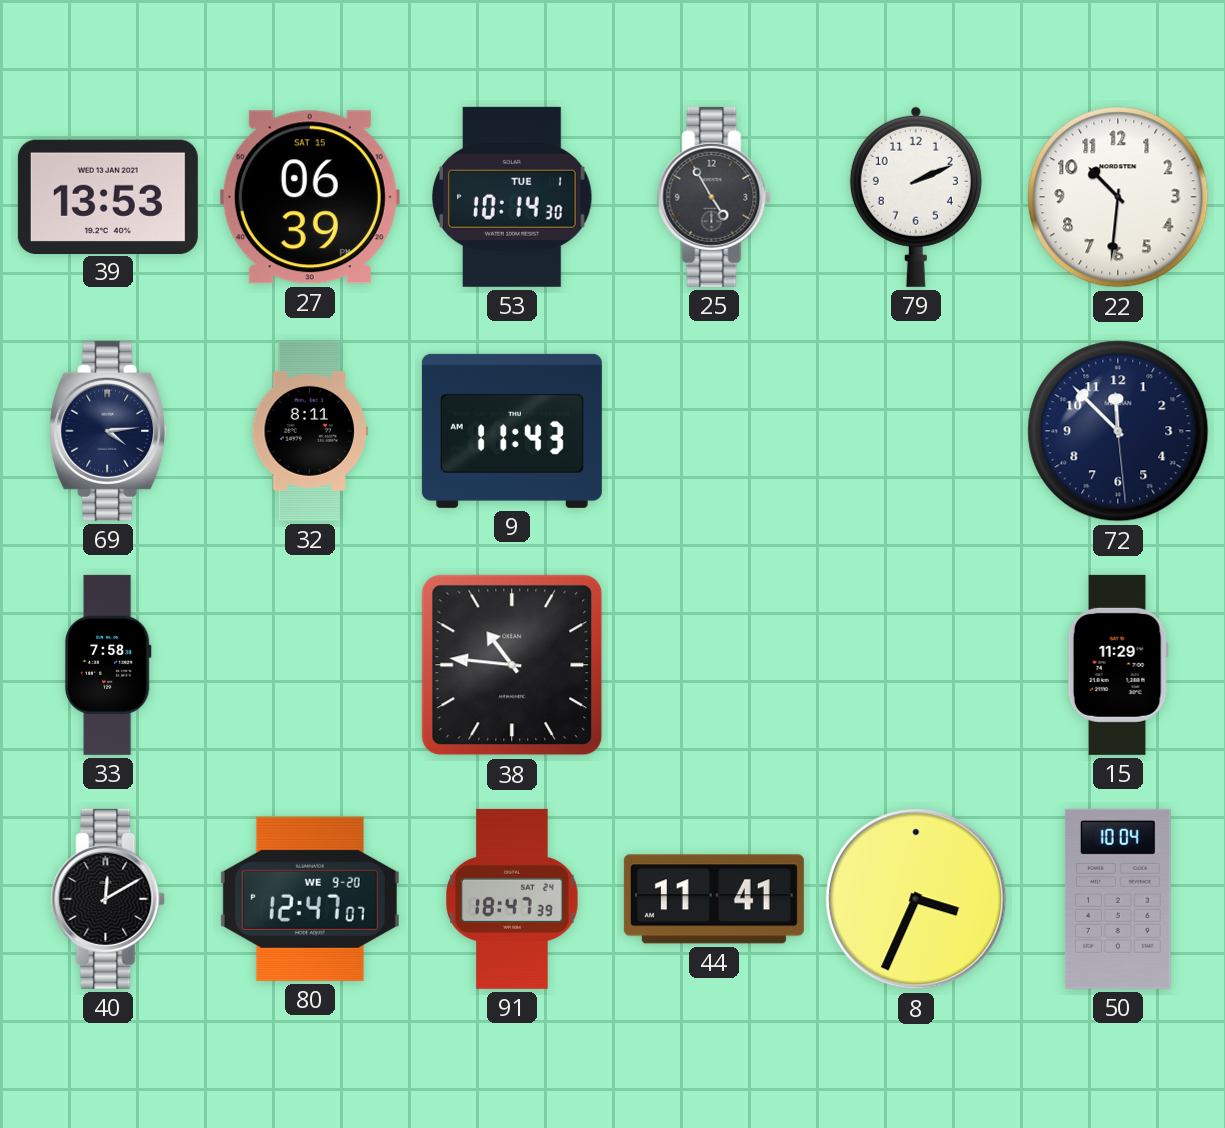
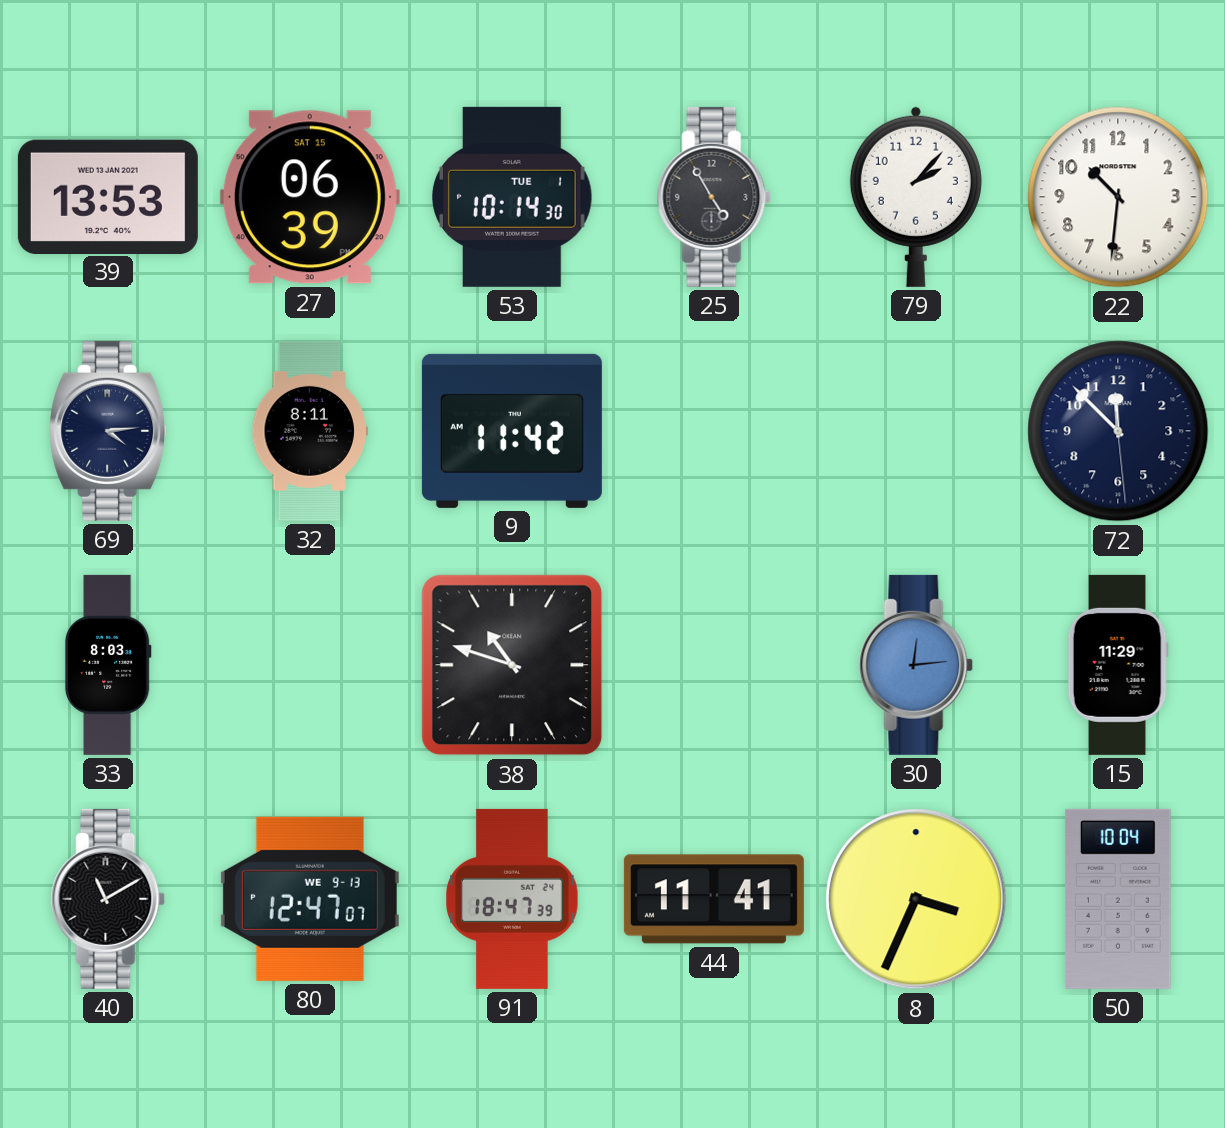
79: 2:11 -> 2:07
9: 11:43 -> 11:42
33: 7:58 -> 8:03
38: 10:46 -> 10:48
30: none -> 12:14
40: 12:10 -> 11:10
80 date: WE 9-20 -> WE 9-13
